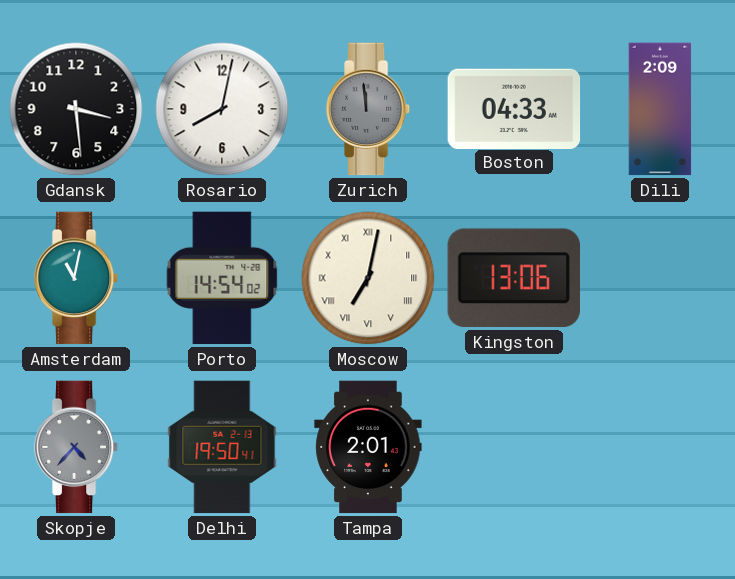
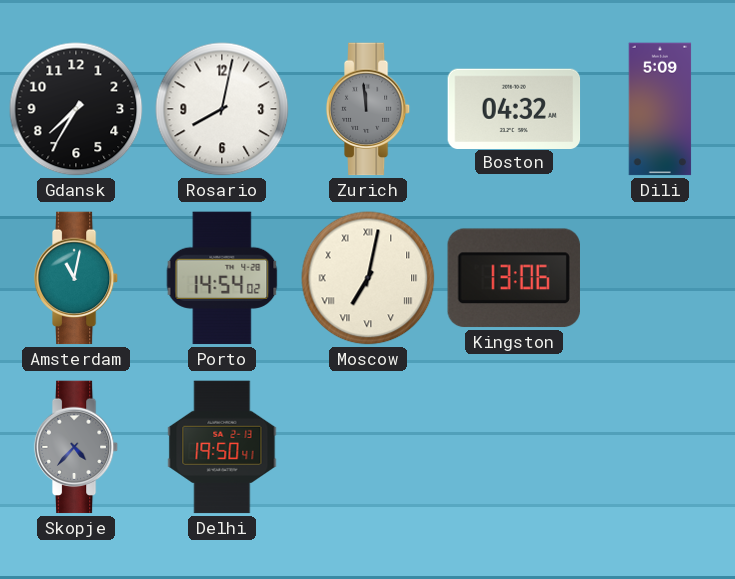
Gdansk: 3:29 -> 7:35
Boston: 04:33 -> 04:32
Dili: 2:09 -> 5:09
Tampa: 2:01 -> none
